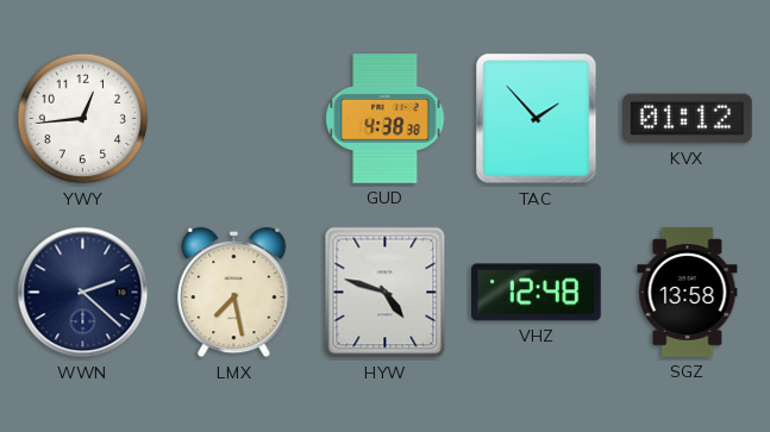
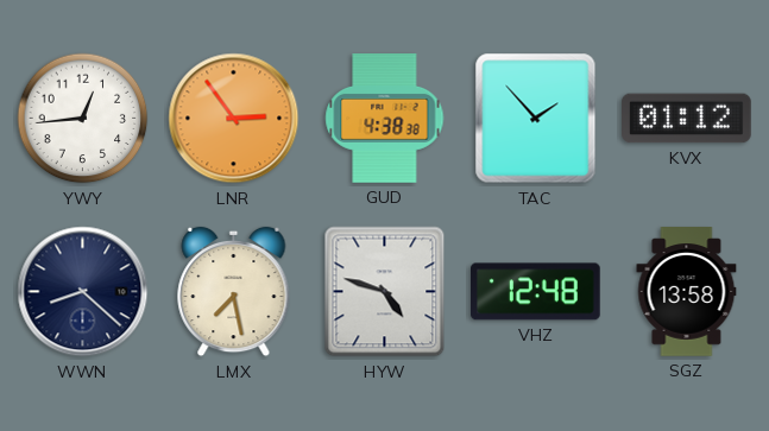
LNR: none -> 2:54
WWN: 2:22 -> 8:22
